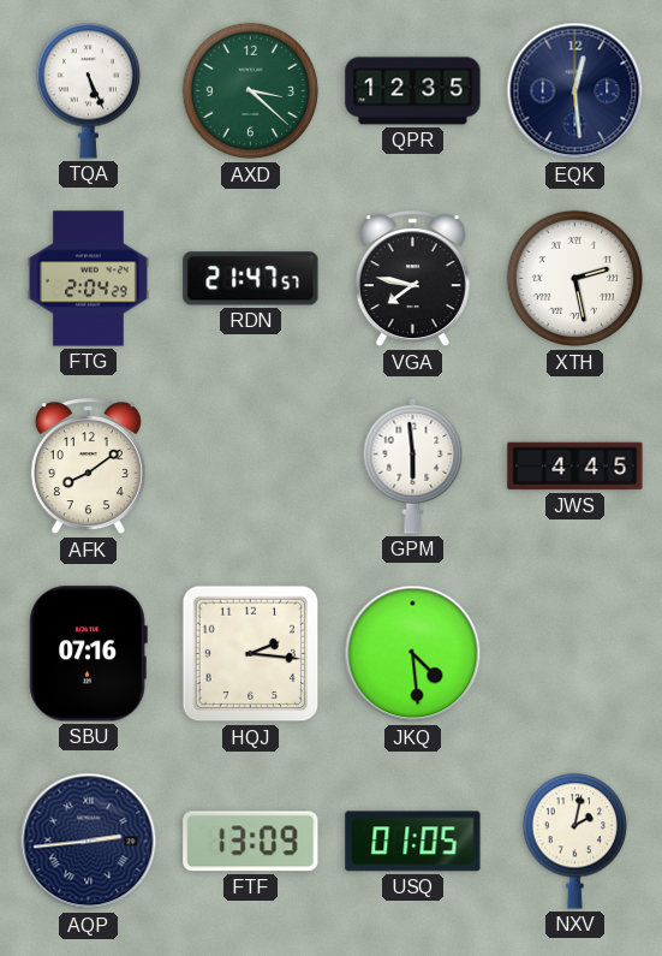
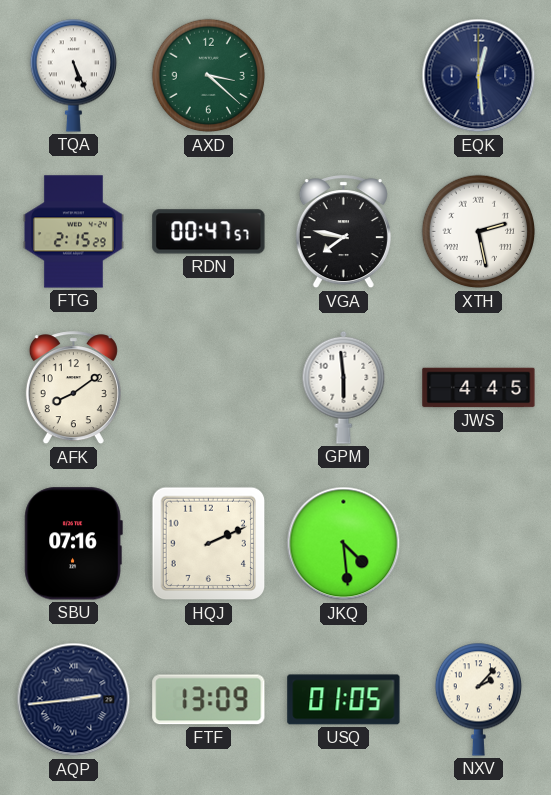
QPR: 12:35 -> none
FTG: 2:04 -> 2:15
RDN: 21:47 -> 00:47
HQJ: 2:16 -> 2:11
NXV: 2:02 -> 2:07
